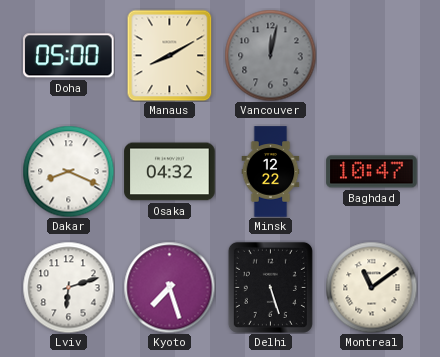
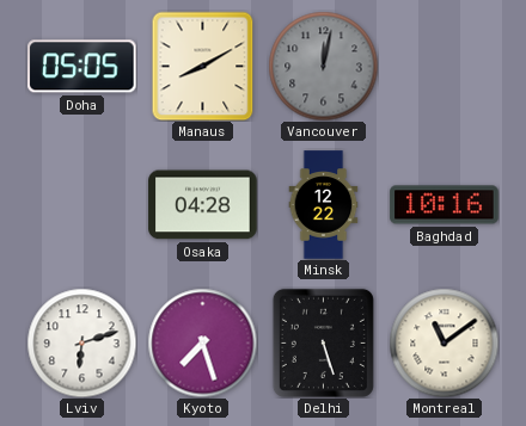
Doha: 05:00 -> 05:05
Dakar: 8:19 -> none
Osaka: 04:32 -> 04:28
Baghdad: 10:47 -> 10:16
